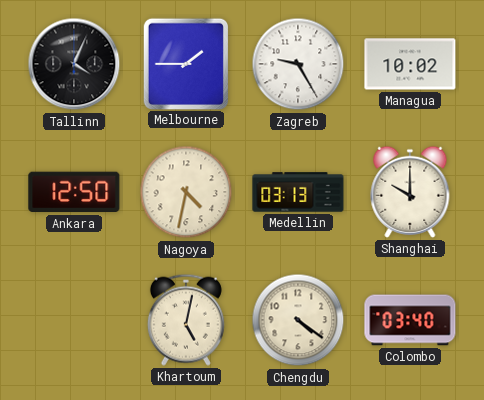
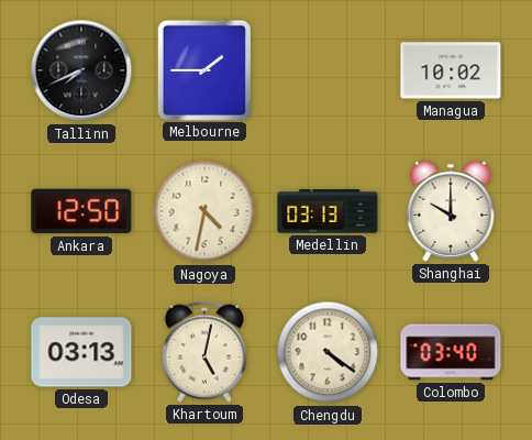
Tallinn: 4:04 -> 7:41
Zagreb: 9:25 -> none
Odesa: none -> 03:13
